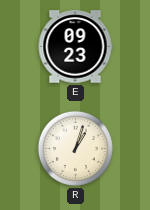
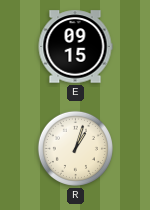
E: 09:23 -> 09:15
